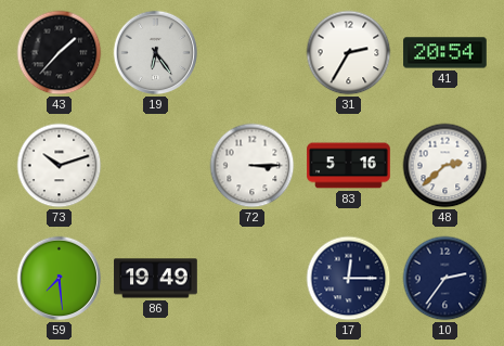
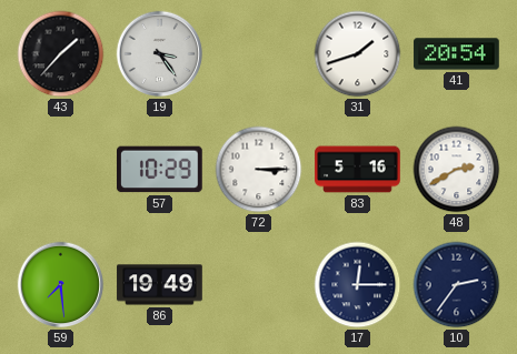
19: 6:24 -> 3:24
31: 2:35 -> 1:42
73: 10:12 -> none
57: none -> 10:29
48: 2:38 -> 2:40
